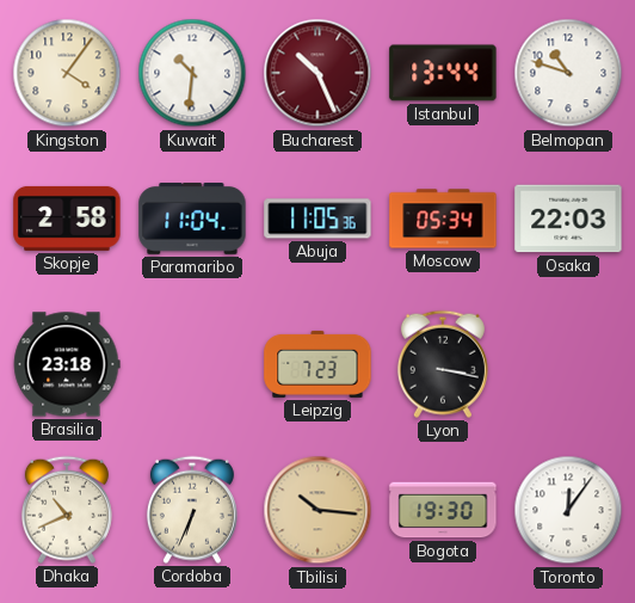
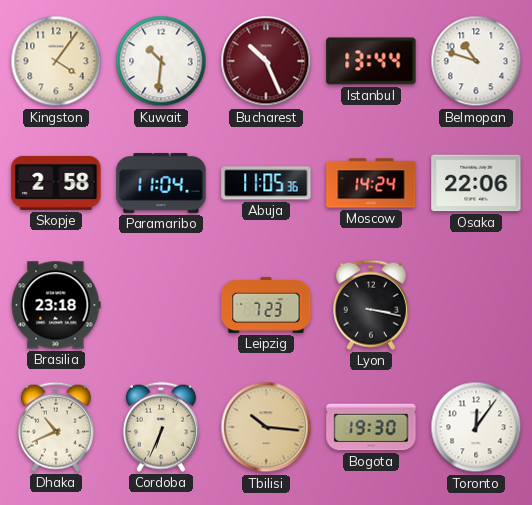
Moscow: 05:34 -> 14:24
Osaka: 22:03 -> 22:06
